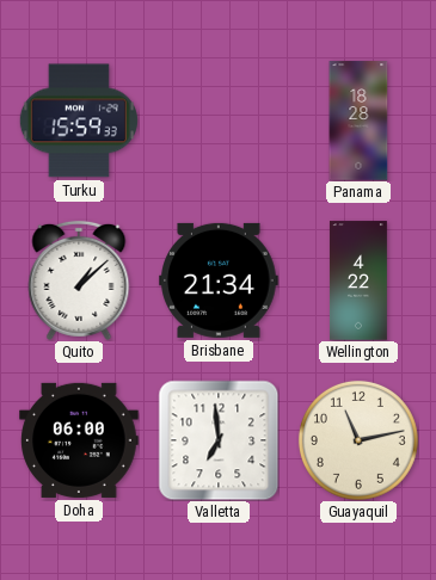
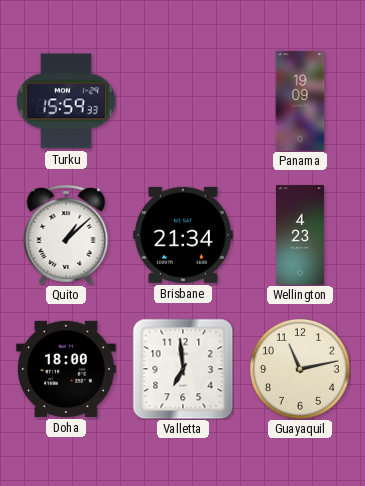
Panama: 18:28 -> 19:09
Wellington: 4:22 -> 4:23
Doha: 06:00 -> 18:00
